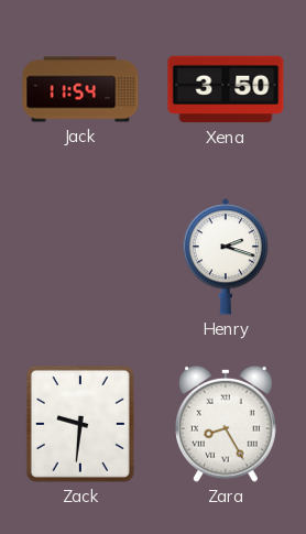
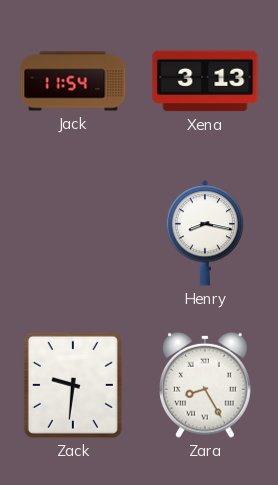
Xena: 3:50 -> 3:13
Henry: 2:18 -> 8:17
